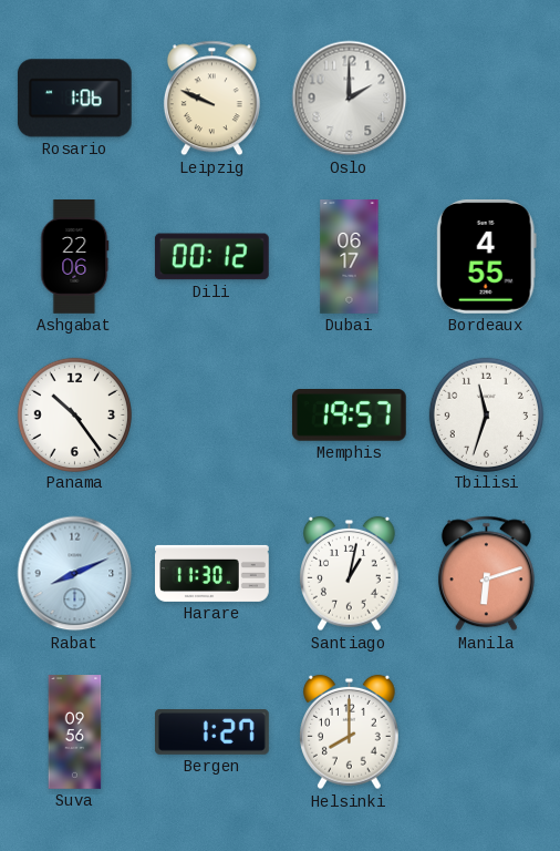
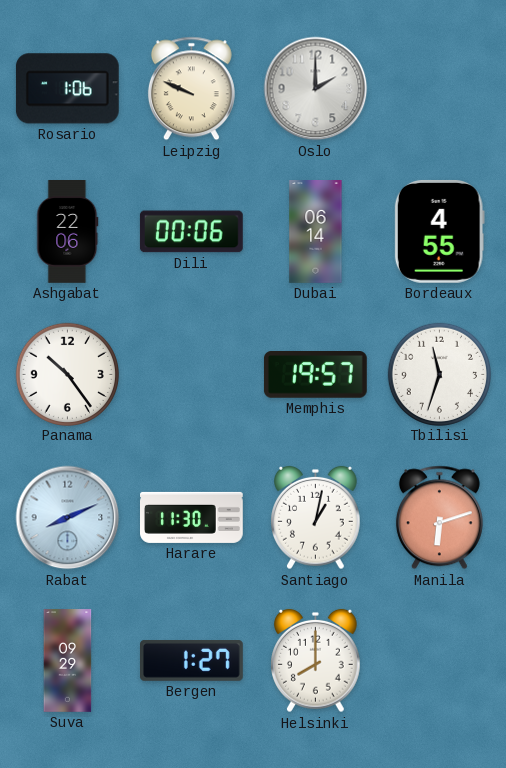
Dili: 00:12 -> 00:06
Dubai: 06:17 -> 06:14
Suva: 09:56 -> 09:29
